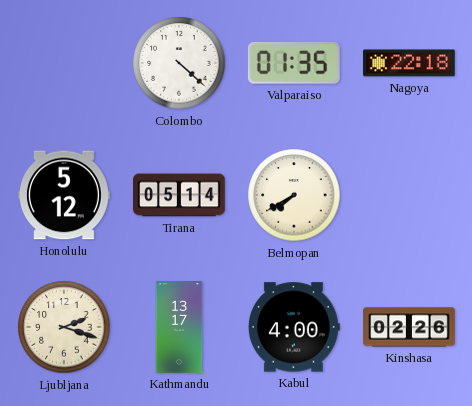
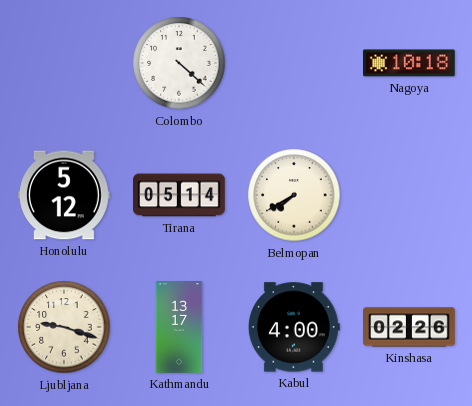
Valparaiso: 01:35 -> none
Nagoya: 22:18 -> 10:18
Ljubljana: 2:18 -> 9:18
